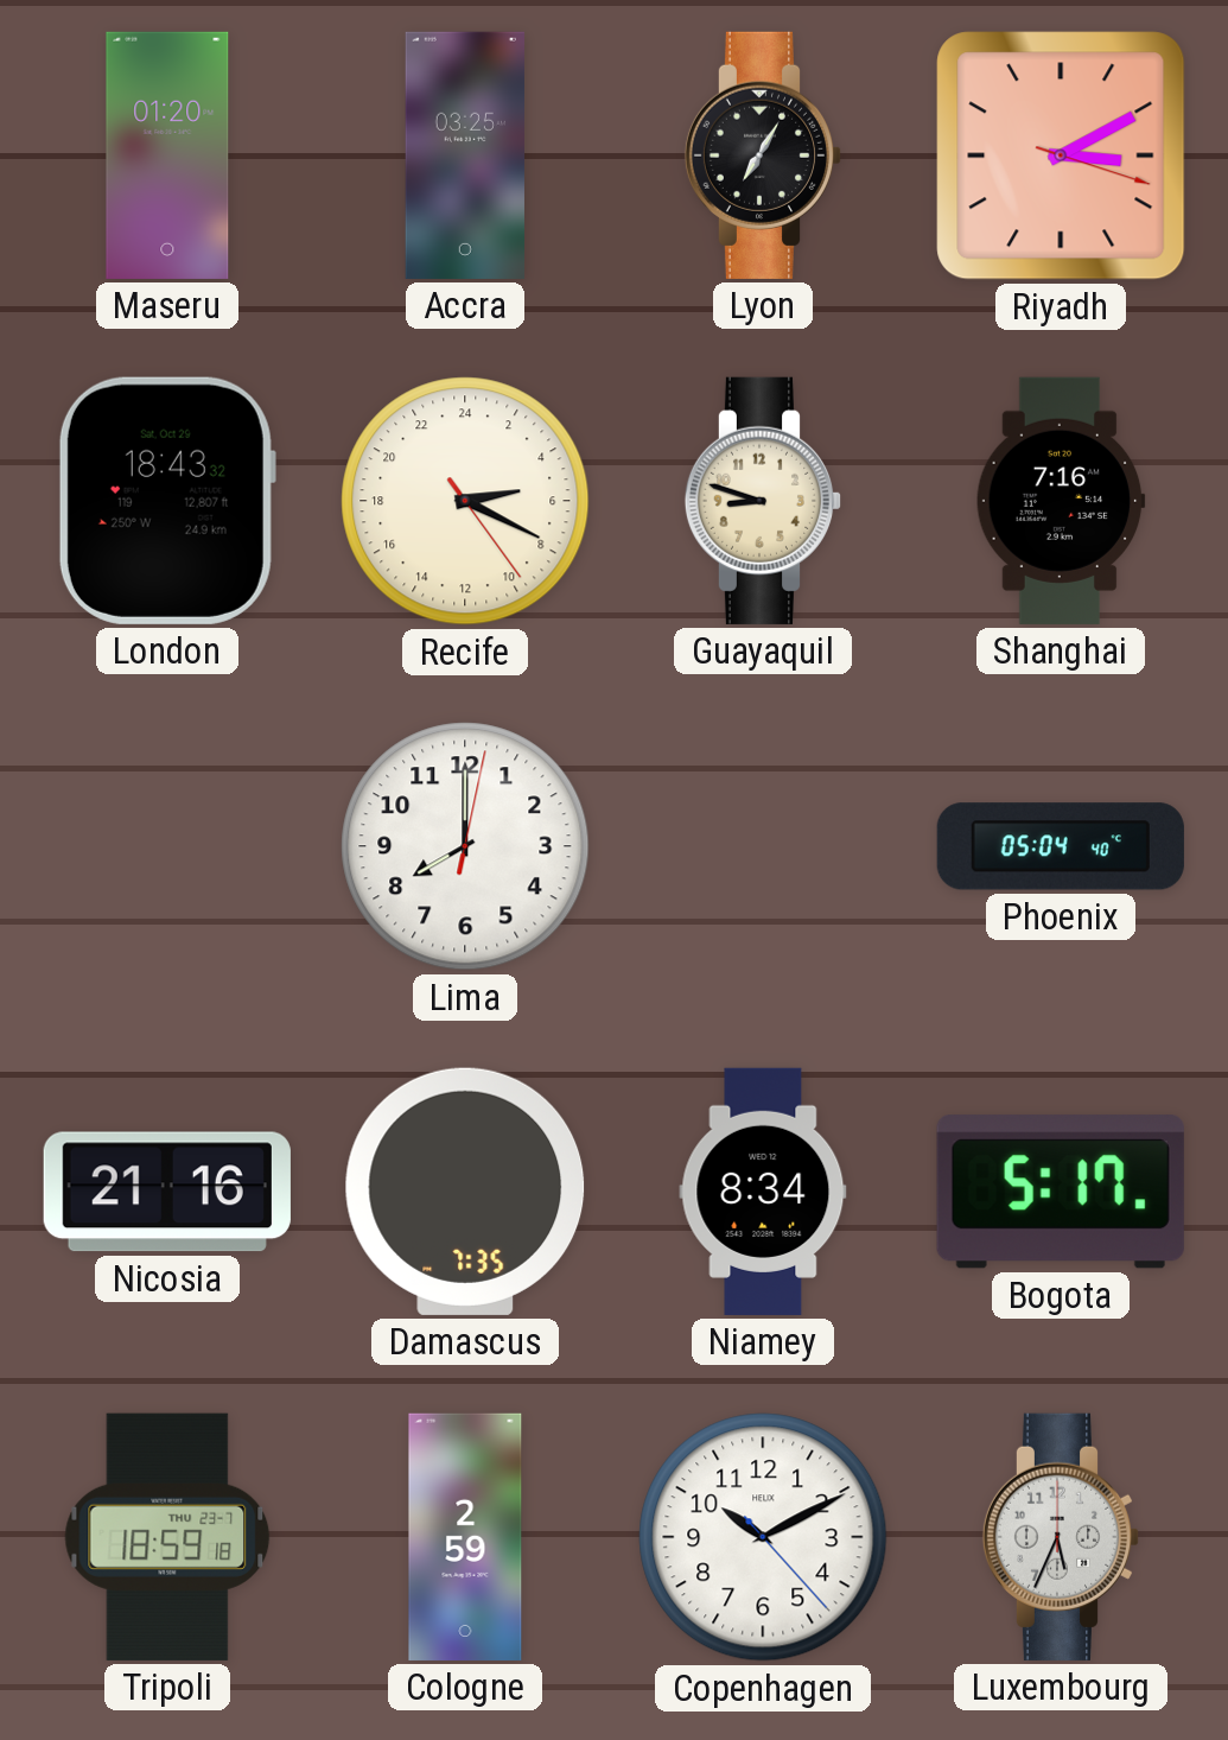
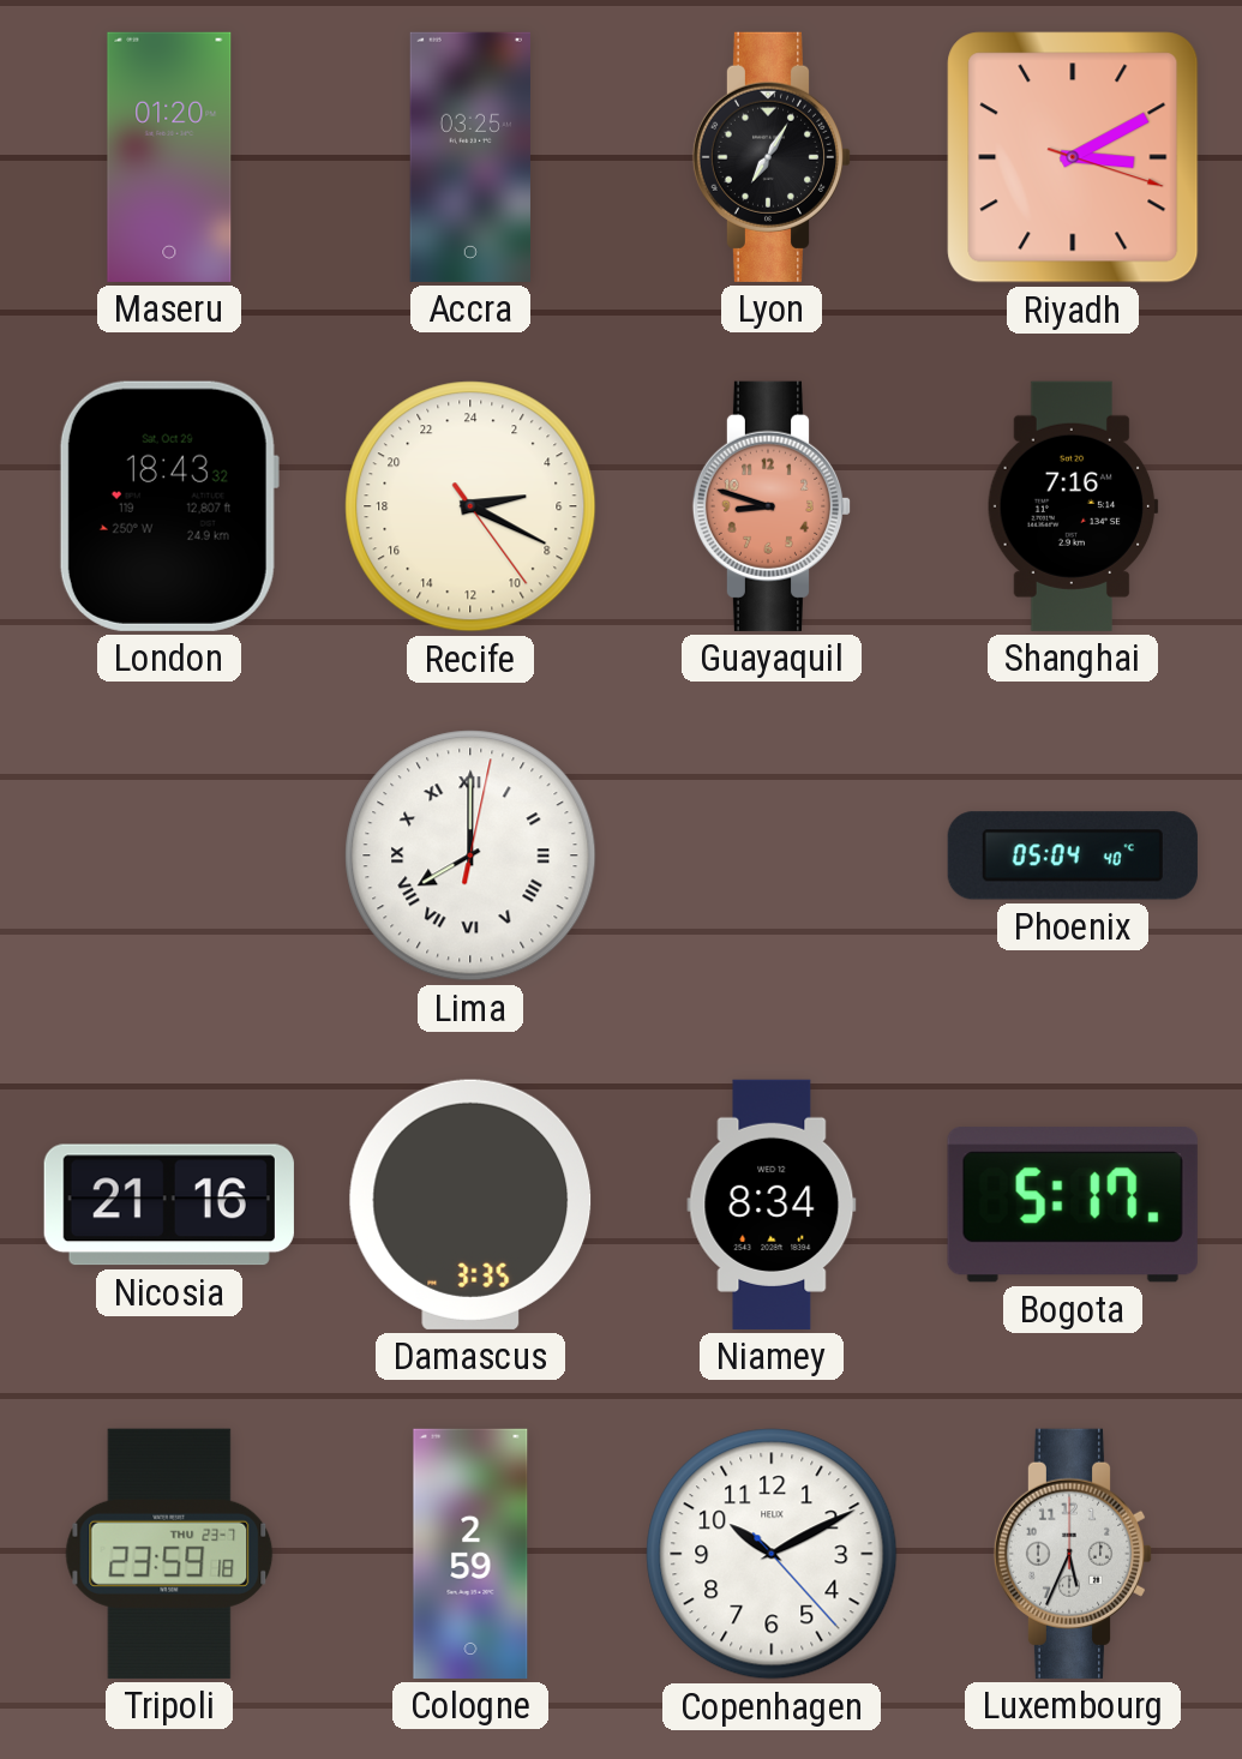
Guayaquil dial: cream -> salmon
Lima numerals: Arabic -> Roman
Damascus: 7:35 -> 3:35
Tripoli: 18:59 -> 23:59
